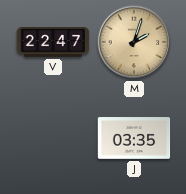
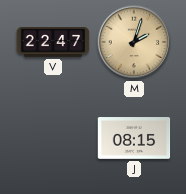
J: 03:35 -> 08:15
